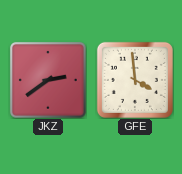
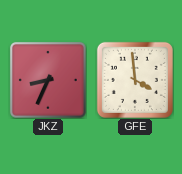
JKZ: 2:39 -> 8:34
